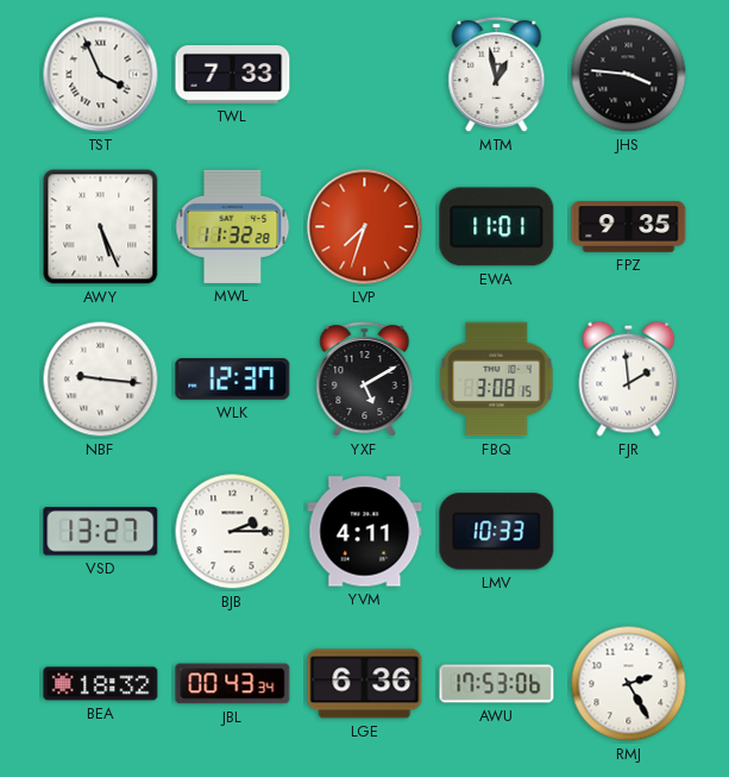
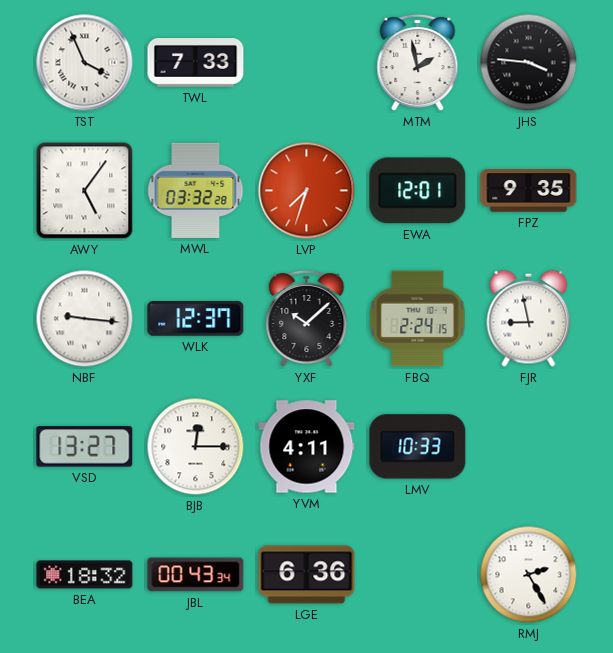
MTM: 12:58 -> 1:58
AWY: 5:26 -> 5:06
MWL: 11:32 -> 03:32
EWA: 11:01 -> 12:01
YXF: 5:10 -> 10:08
FBQ: 3:08 -> 2:24
FJR: 1:59 -> 8:58
BJB: 2:15 -> 12:15
AWU: 17:53 -> none
